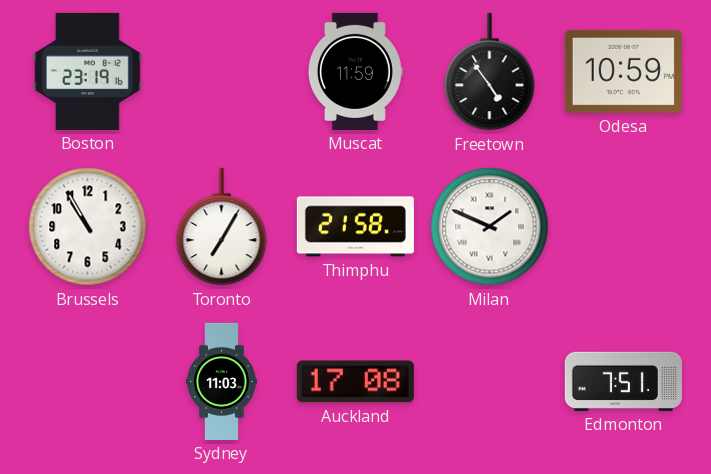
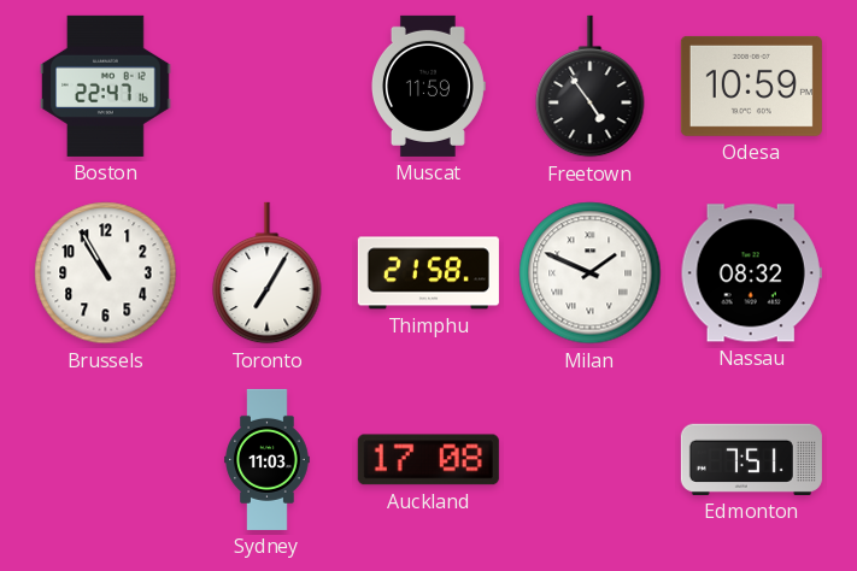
Boston: 23:19 -> 22:47
Nassau: none -> 08:32
